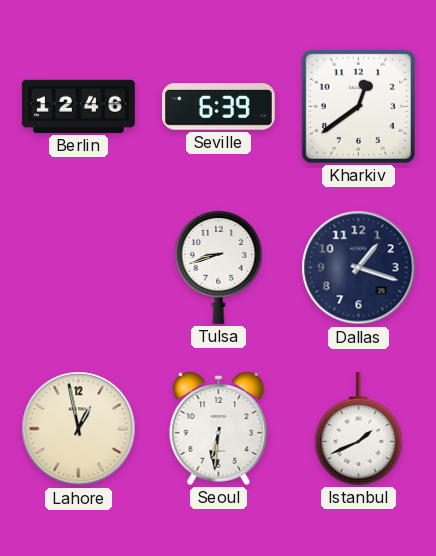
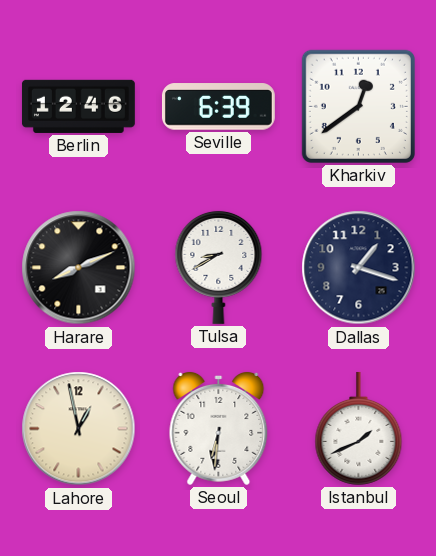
Harare: none -> 8:11
Tulsa: 8:42 -> 8:40
